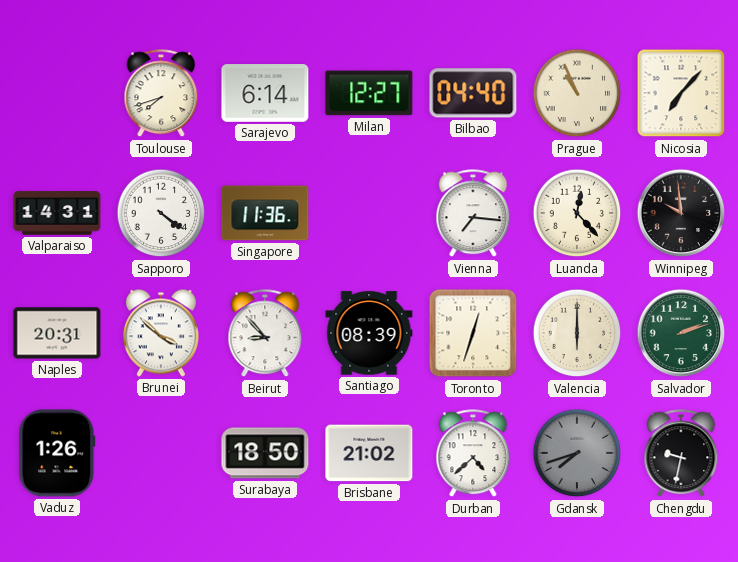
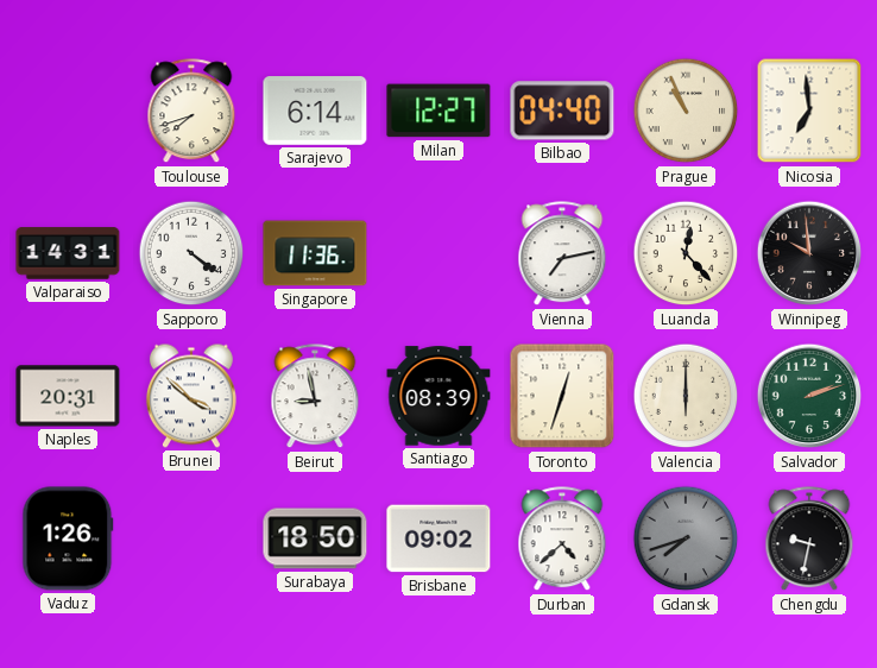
Nicosia: 7:07 -> 6:59
Vienna: 7:16 -> 7:13
Beirut: 8:53 -> 8:58
Brisbane: 21:02 -> 09:02
